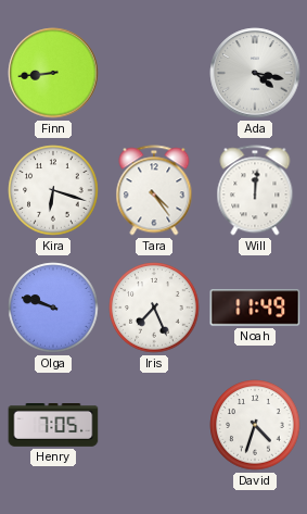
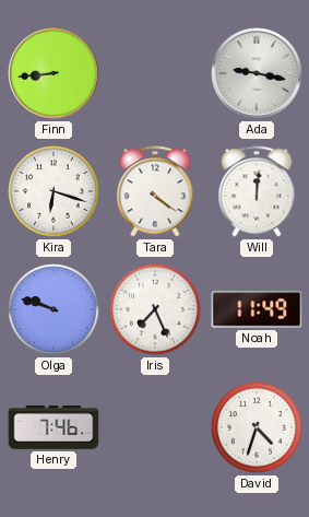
Ada: 4:17 -> 9:17
Tara: 4:24 -> 4:21
Henry: 7:05 -> 7:46
